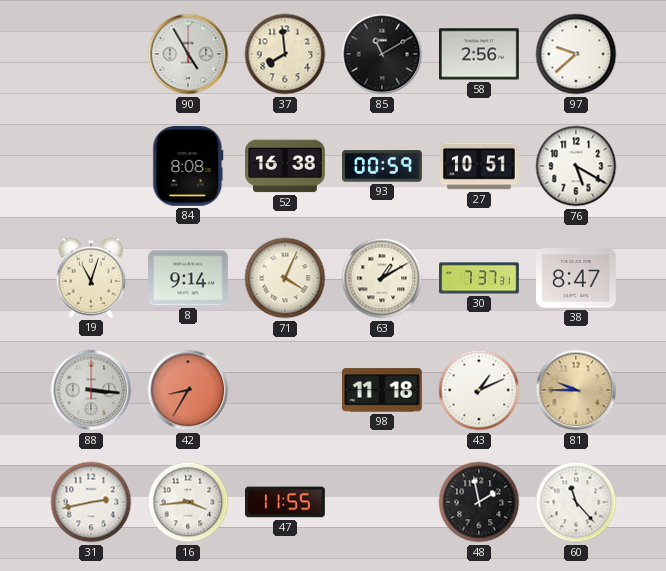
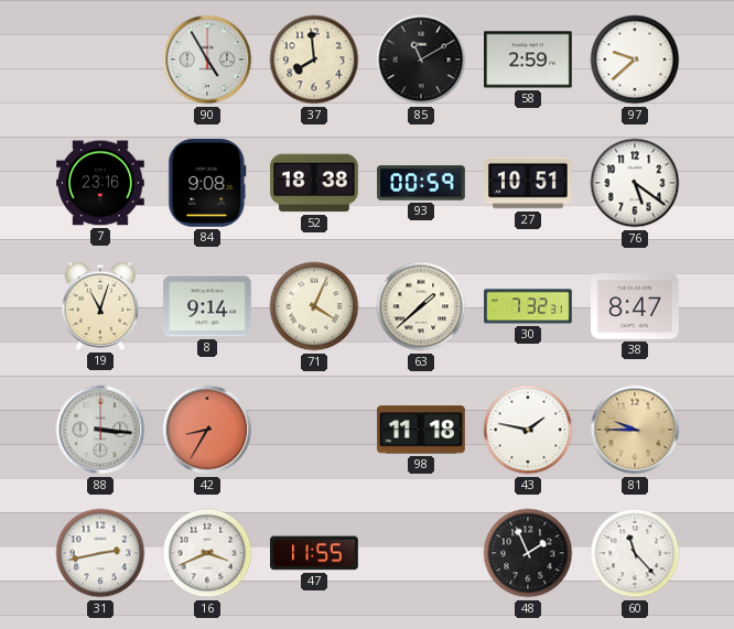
58: 2:56 -> 2:59
7: none -> 23:16
84: 8:08 -> 9:08
52: 16:38 -> 18:38
76: 5:20 -> 5:21
63: 1:10 -> 1:38
30: 7:37 -> 7:32
43: 1:11 -> 1:47
16: 3:44 -> 3:41
48: 1:58 -> 1:56
